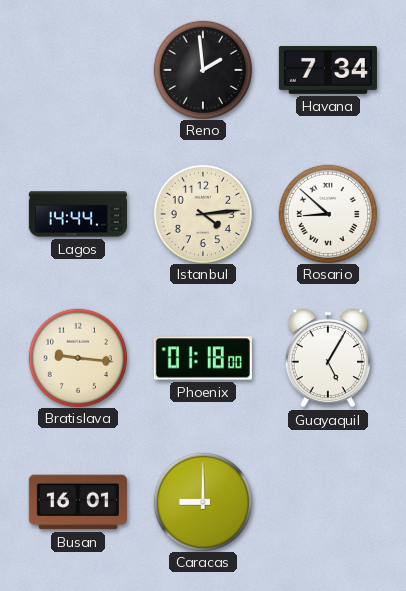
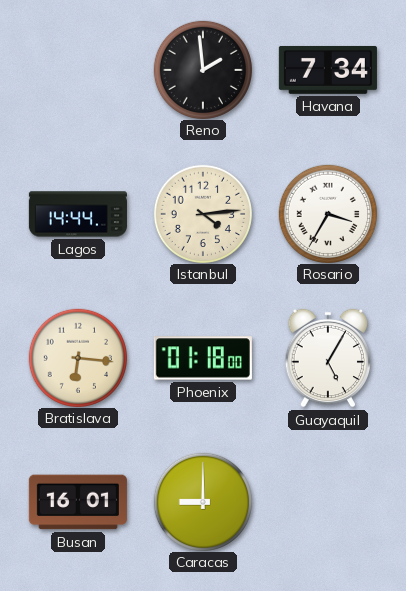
Rosario: 8:52 -> 3:35
Bratislava: 9:16 -> 6:16
